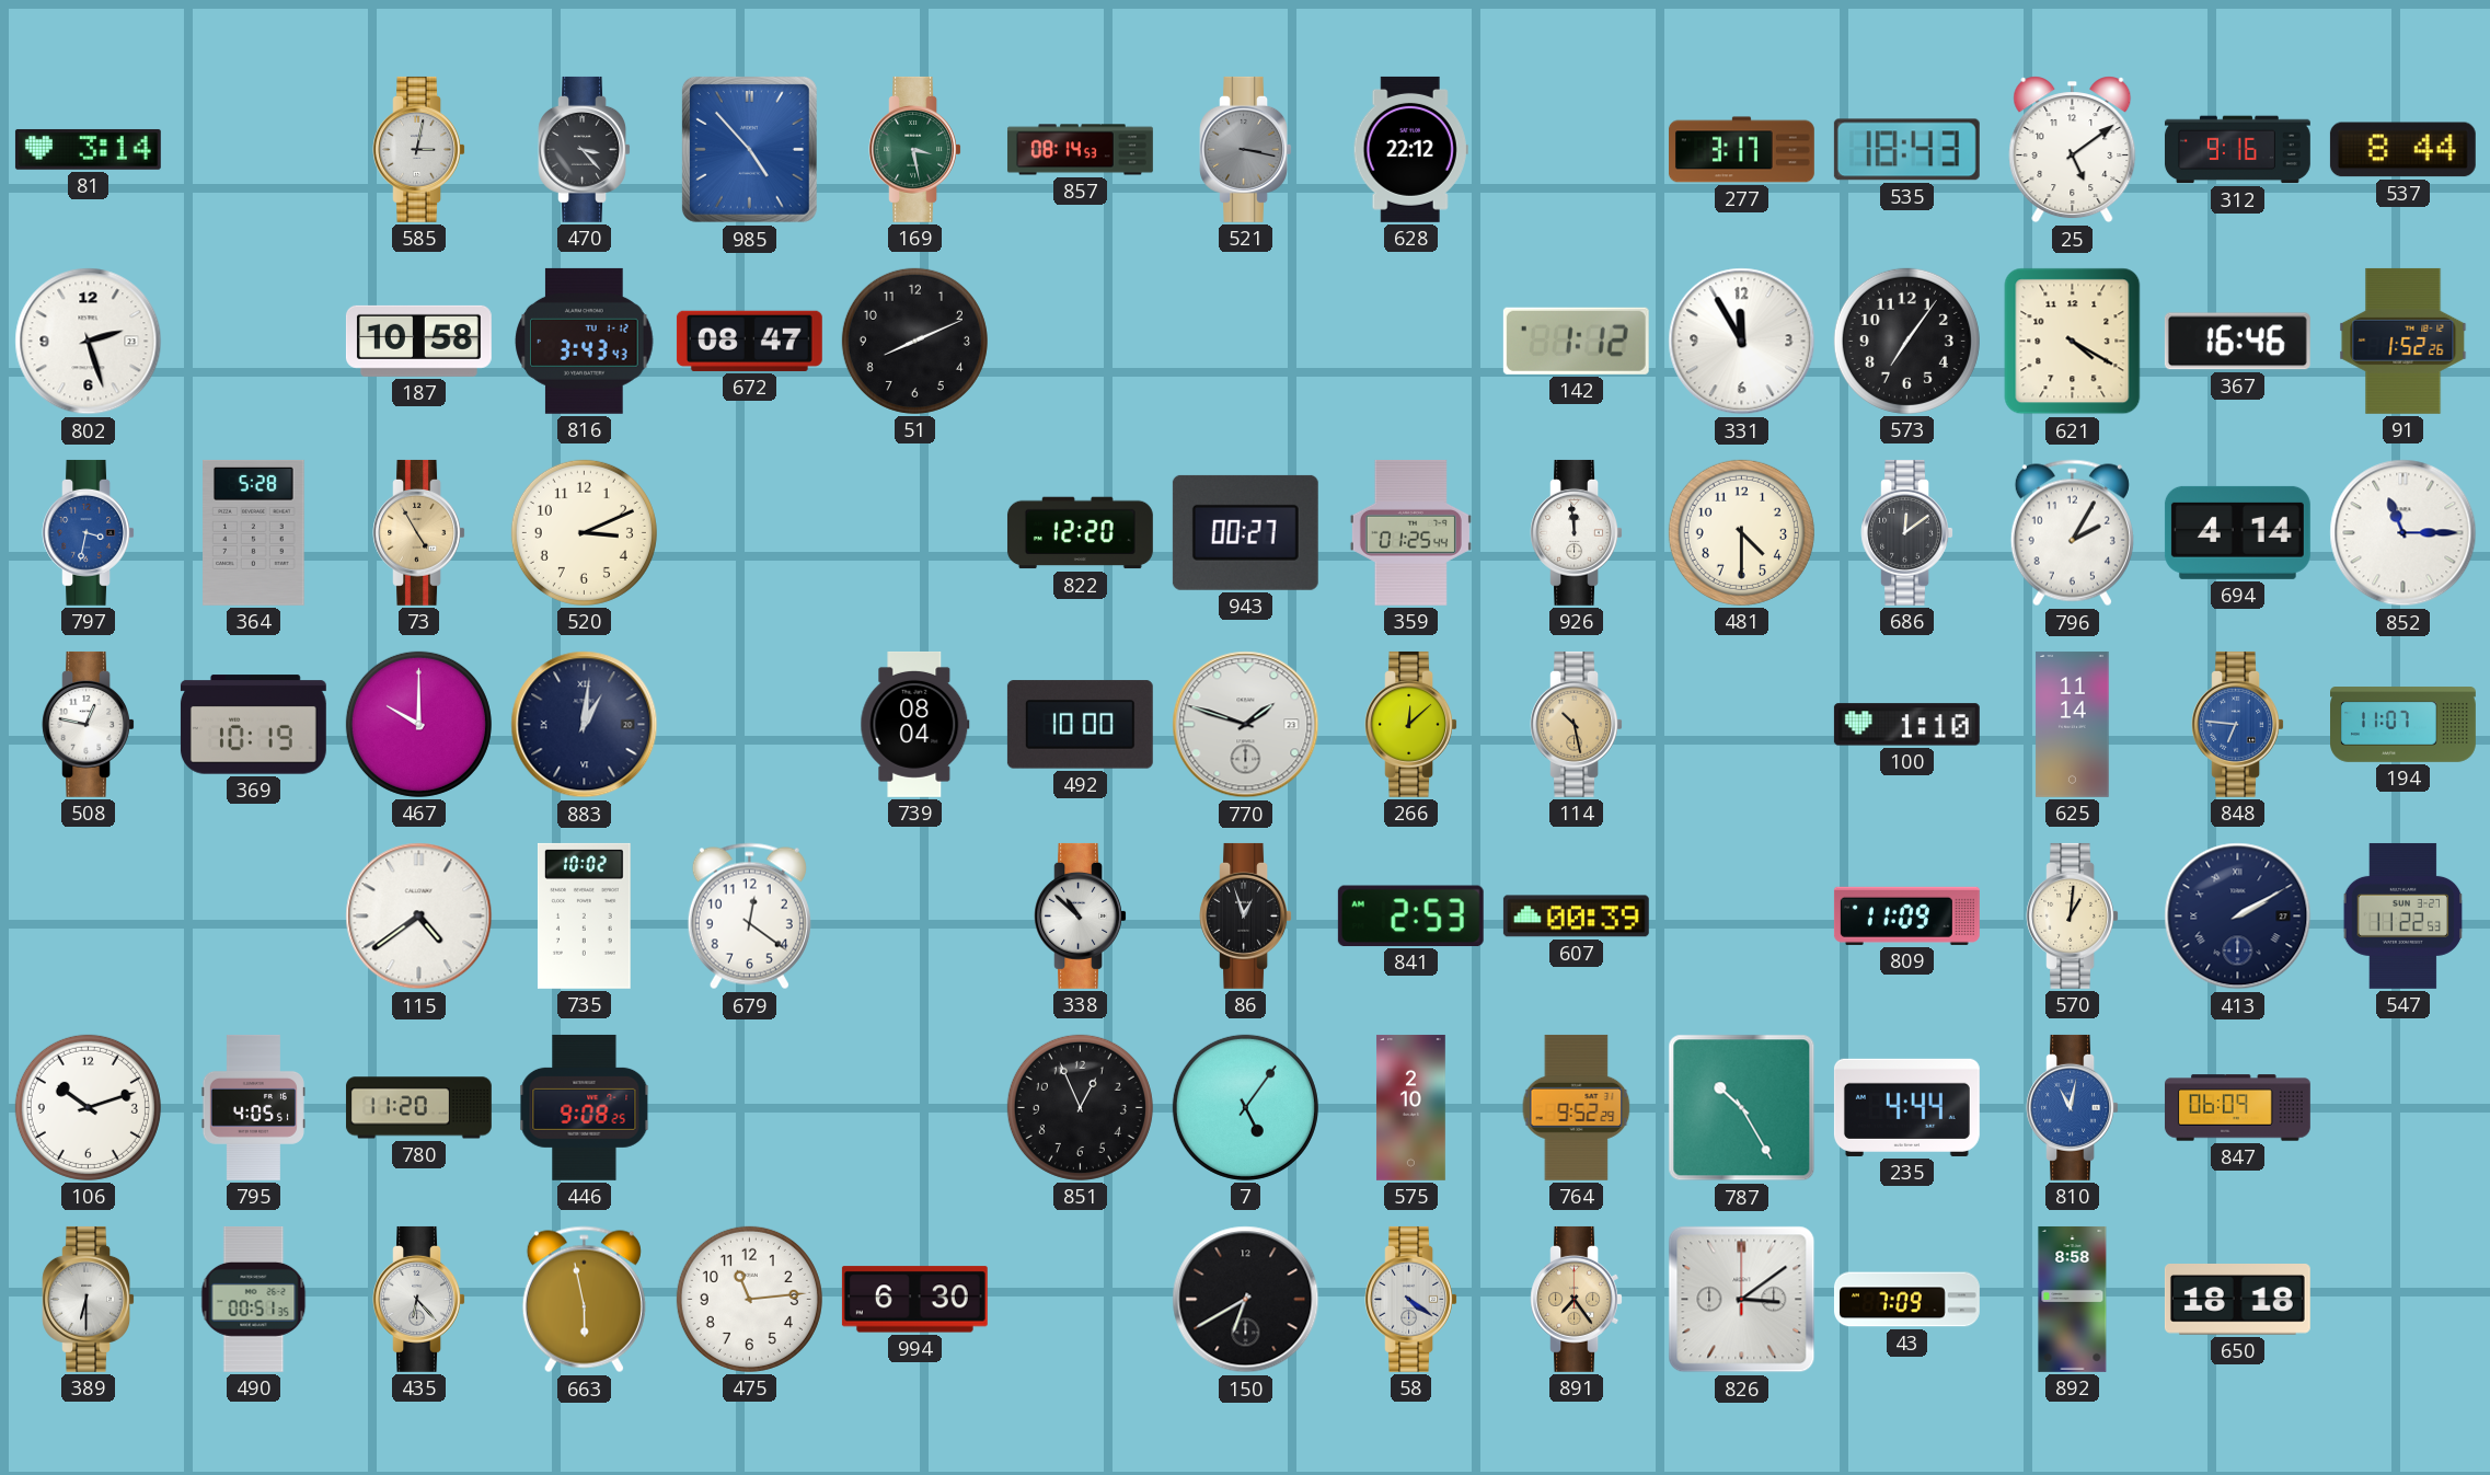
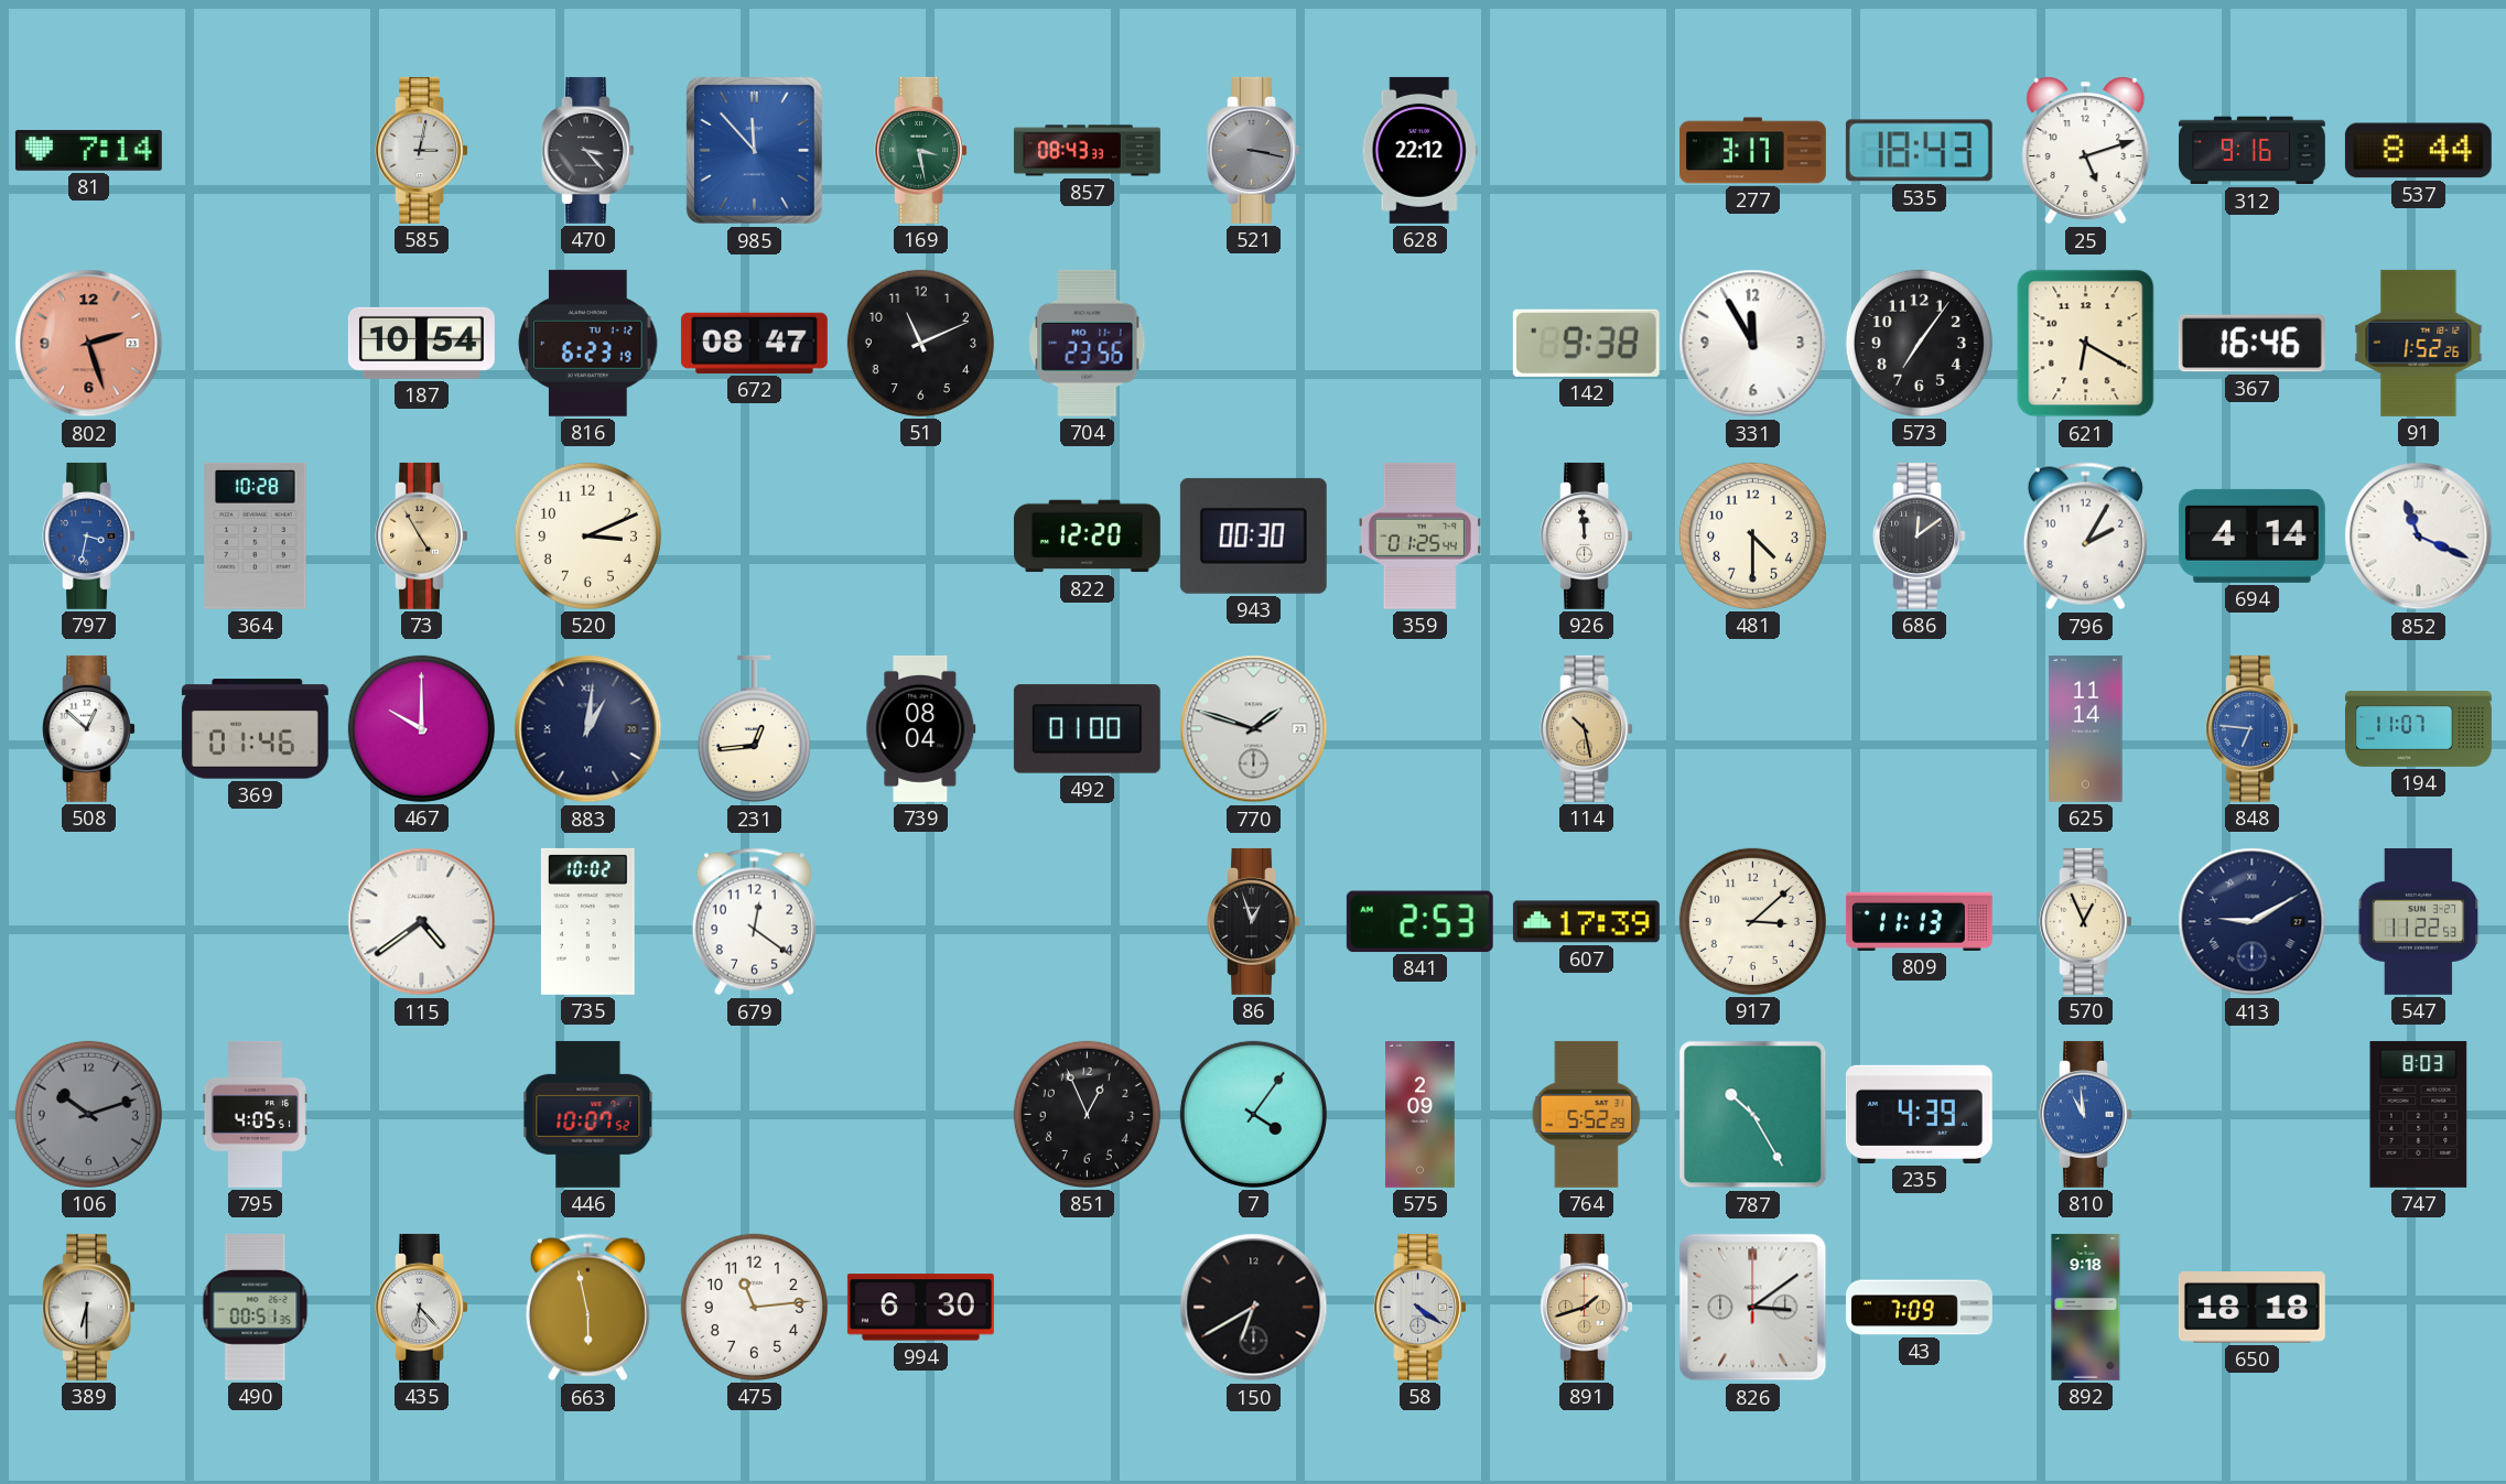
81: 3:14 -> 7:14
985: 4:53 -> 11:53
857: 08:14 -> 08:43
25: 5:09 -> 5:12
802 dial: white -> salmon
187: 10:58 -> 10:54
816: 3:43 -> 6:23
51: 8:11 -> 11:11
704: none -> 23:56
142: 1:12 -> 9:38
621: 4:20 -> 6:20
364: 5:28 -> 10:28
943: 00:27 -> 00:30
852: 11:15 -> 11:19
508: 12:47 -> 12:52
369: 10:19 -> 01:46
231: none -> 12:44
492: 10:00 -> 01:00
266: 12:08 -> none
100: 1:10 -> none
338: 10:52 -> none
607: 00:39 -> 17:39
917: none -> 3:08
809: 11:09 -> 11:13
570: 1:01 -> 12:56
413: 2:10 -> 9:10
106 dial: white -> grey
780: 11:20 -> none
446: 9:08 -> 10:07
7: 5:06 -> 4:06
575: 2:10 -> 2:09
764: 9:52 -> 5:52
235: 4:44 -> 4:39
810: 11:02 -> 10:59
847: 06:09 -> none
747: none -> 8:03
891: 7:24 -> 1:42
892: 8:58 -> 9:18
